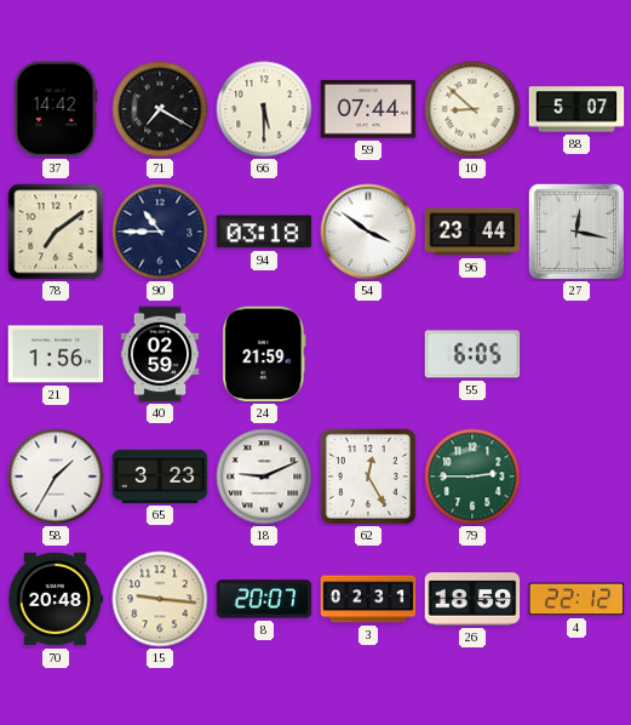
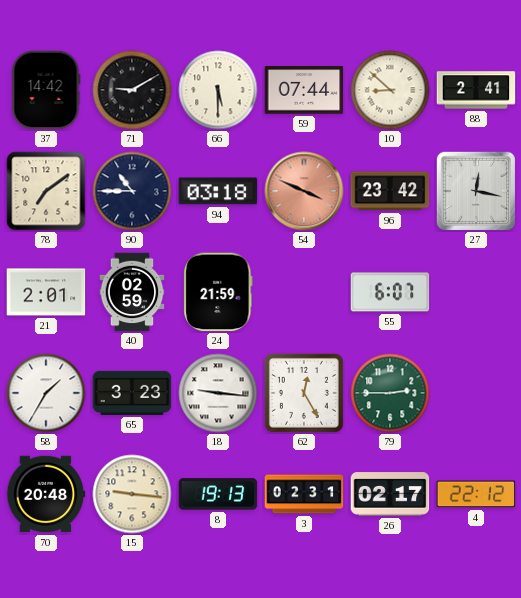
71: 7:20 -> 9:10
88: 5:07 -> 2:41
54: 3:51 -> 3:49
54 dial: white -> salmon
96: 23:44 -> 23:42
21: 1:56 -> 2:01
55: 6:05 -> 6:07
18: 9:11 -> 9:16
8: 20:07 -> 19:13
26: 18:59 -> 02:17
